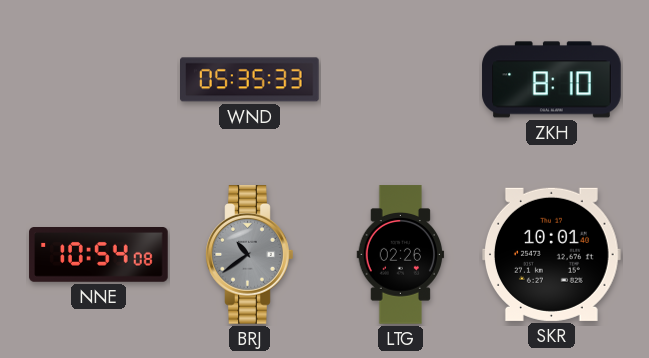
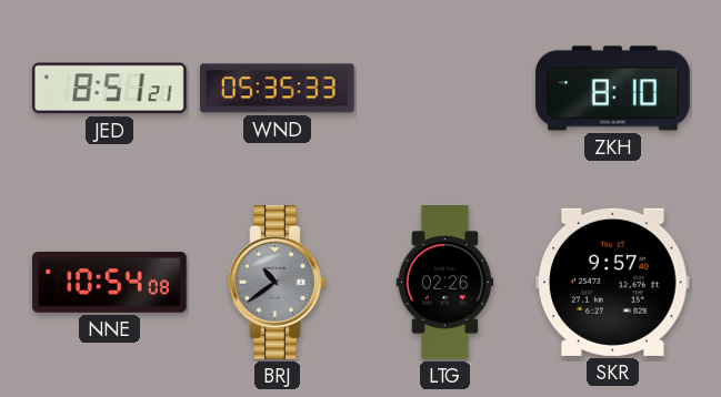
JED: none -> 8:51
SKR: 10:01 -> 9:57
